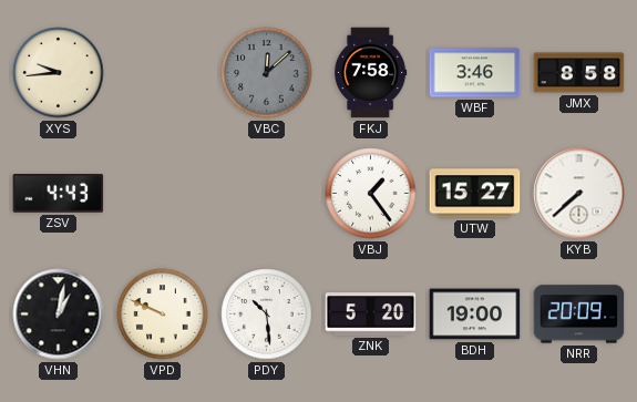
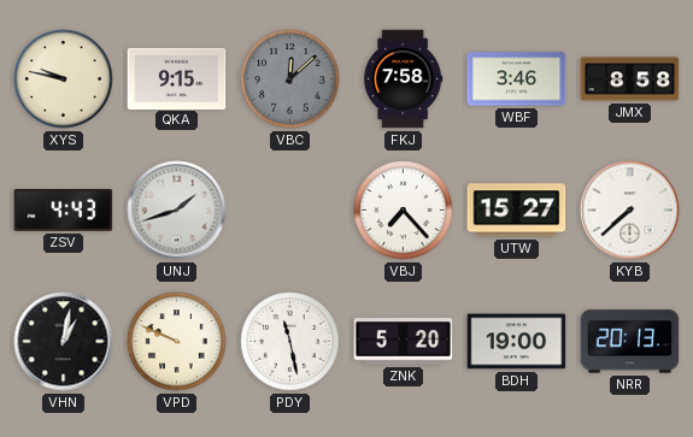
XYS: 9:44 -> 9:47
QKA: none -> 9:15
UNJ: none -> 1:42
VBJ: 1:24 -> 7:23
PDY: 10:29 -> 11:28
NRR: 20:09 -> 20:13
